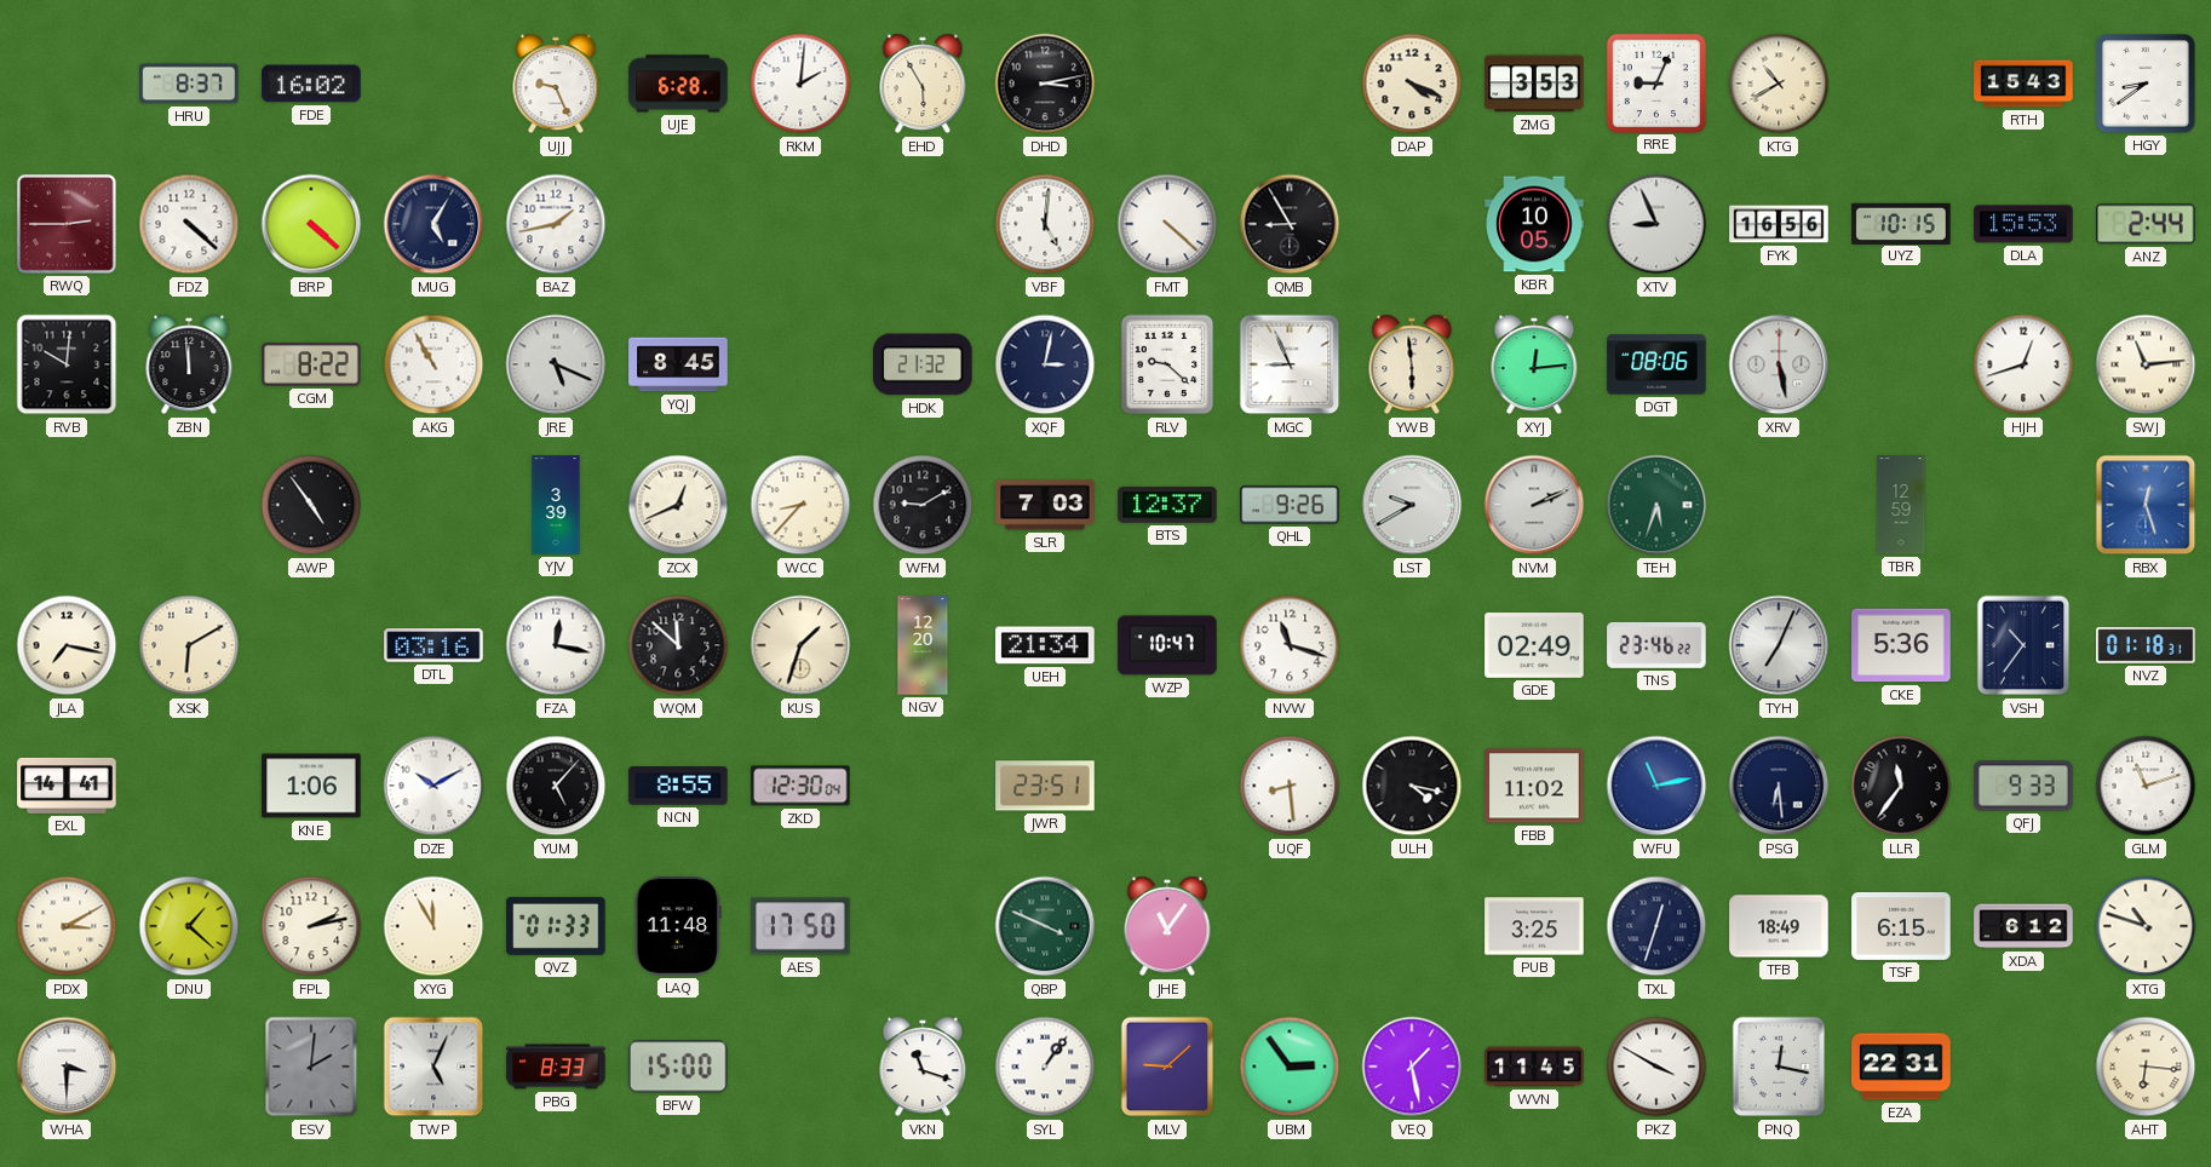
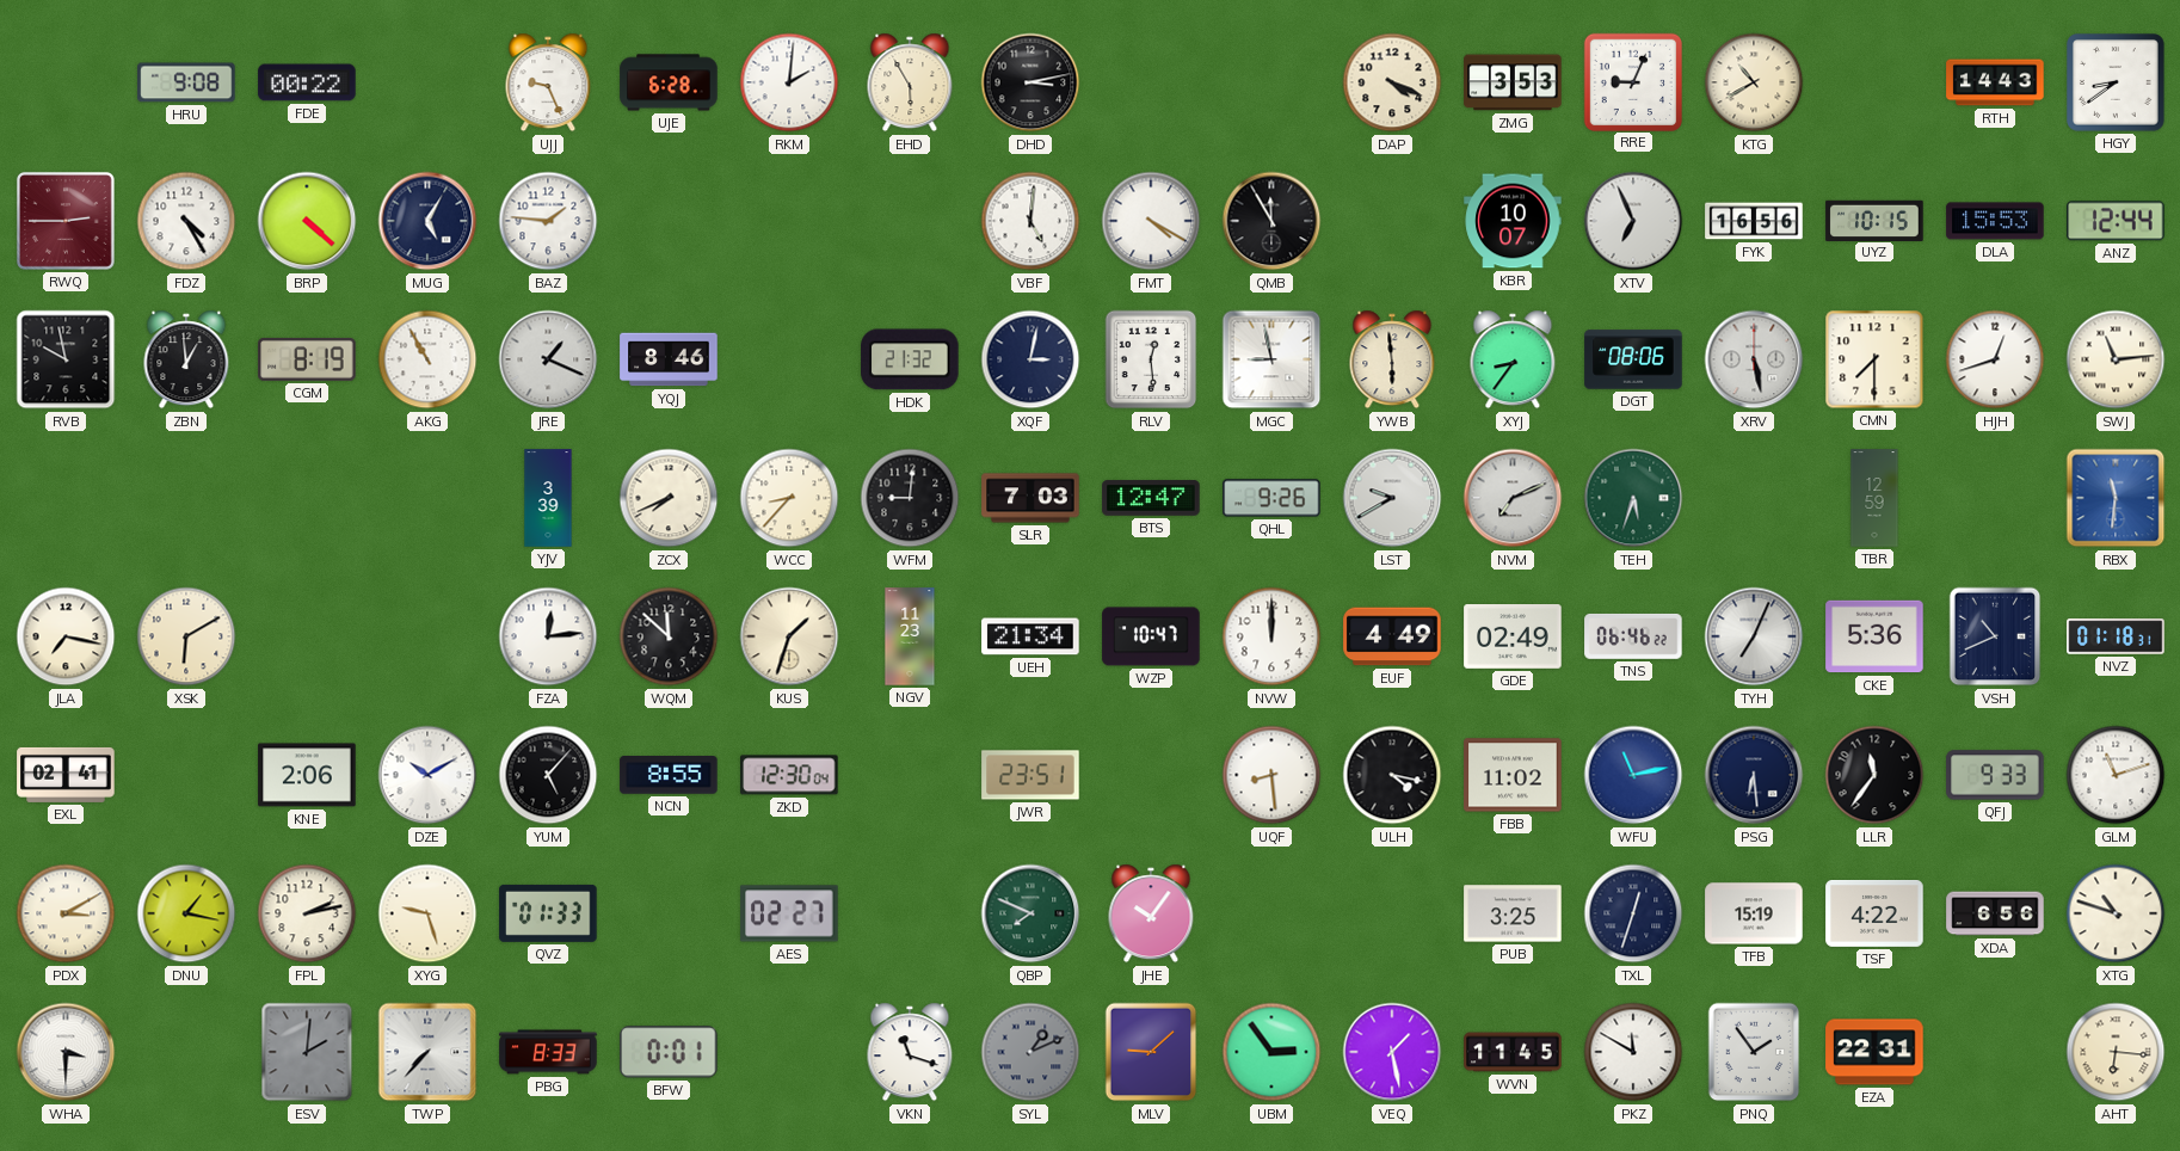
HRU: 8:37 -> 9:08
FDE: 16:02 -> 00:22
RTH: 15:43 -> 14:43
FDZ: 4:22 -> 4:25
BAZ: 1:43 -> 1:46
FMT: 4:22 -> 4:20
QMB: 8:55 -> 11:55
KBR: 10:05 -> 10:07
XTV: 8:56 -> 6:56
ANZ: 2:44 -> 12:44
RVB: 10:01 -> 9:58
ZBN: 11:59 -> 12:59
CGM: 8:22 -> 8:19
JRE: 5:19 -> 1:19
YQJ: 8:45 -> 8:46
RLV: 9:22 -> 12:29
MGC: 8:56 -> 8:58
XYJ: 12:14 -> 8:36
CMN: none -> 7:30
AWP: 4:54 -> none
ZCX: 12:41 -> 7:41
WFM: 9:10 -> 9:01
BTS: 12:37 -> 12:47
NVM: 2:11 -> 7:11
RBX: 12:27 -> 11:31
DTL: 03:16 -> none
FZA: 12:17 -> 12:14
NGV: 12:20 -> 11:23
NVW: 11:18 -> 12:00
EUF: none -> 4:49
TNS: 23:46 -> 06:46
VSH: 10:36 -> 10:41
EXL: 14:41 -> 02:41
KNE: 1:06 -> 2:06
DNU: 1:22 -> 1:17
XYG: 11:55 -> 9:27
LAQ: 11:48 -> none
AES: 17:50 -> 02:27
QBP: 3:49 -> 7:49
JHE: 11:06 -> 10:06
TFB: 18:49 -> 15:19
TSF: 6:15 -> 4:22
XDA: 6:12 -> 6:56
TWP: 5:04 -> 7:37
BFW: 15:00 -> 0:01
SYL: 1:06 -> 1:11
SYL dial: white -> grey
PKZ: 3:50 -> 11:50
PNQ: 12:17 -> 1:54
